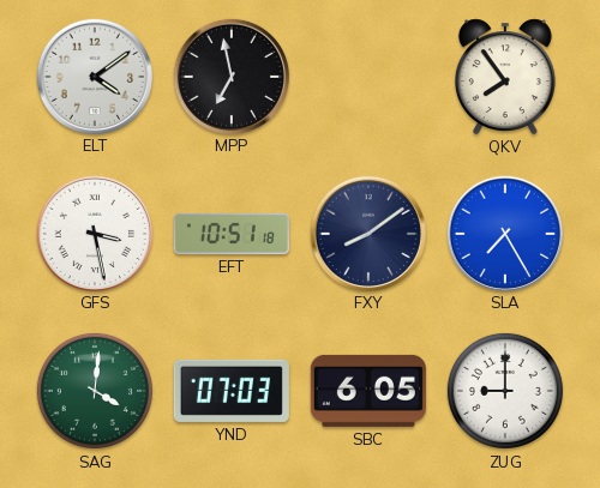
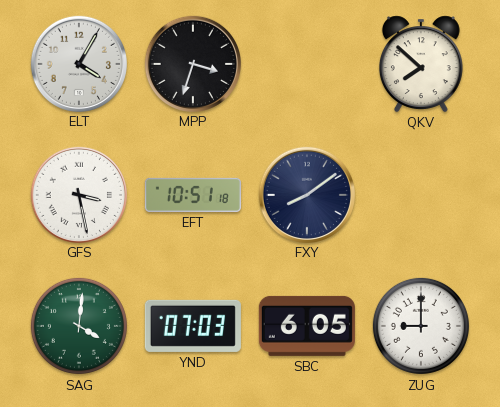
ELT: 4:09 -> 4:05
MPP: 6:58 -> 3:33
QKV: 7:54 -> 7:52
SLA: 7:25 -> none
